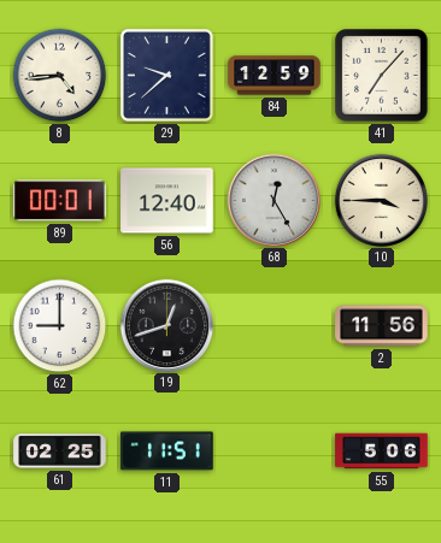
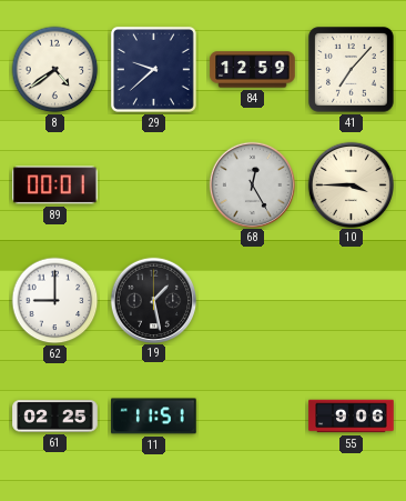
8: 4:44 -> 4:39
56: 12:40 -> none
19: 12:42 -> 1:28
2: 11:56 -> none
55: 5:06 -> 9:06
